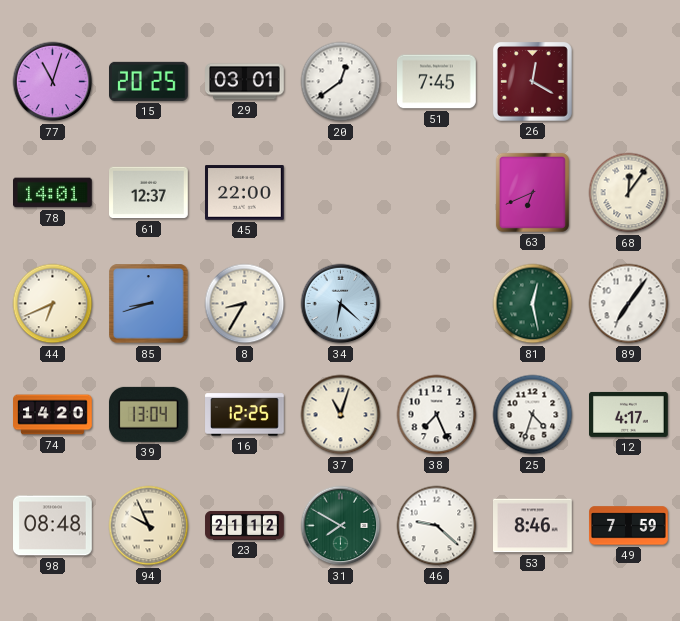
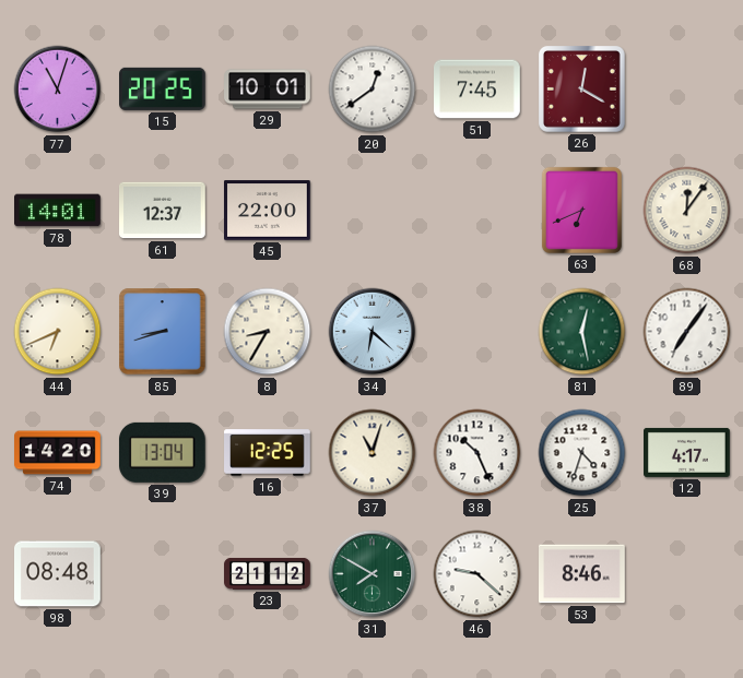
29: 03:01 -> 10:01
38: 7:26 -> 10:26
94: 9:56 -> none
49: 7:59 -> none
